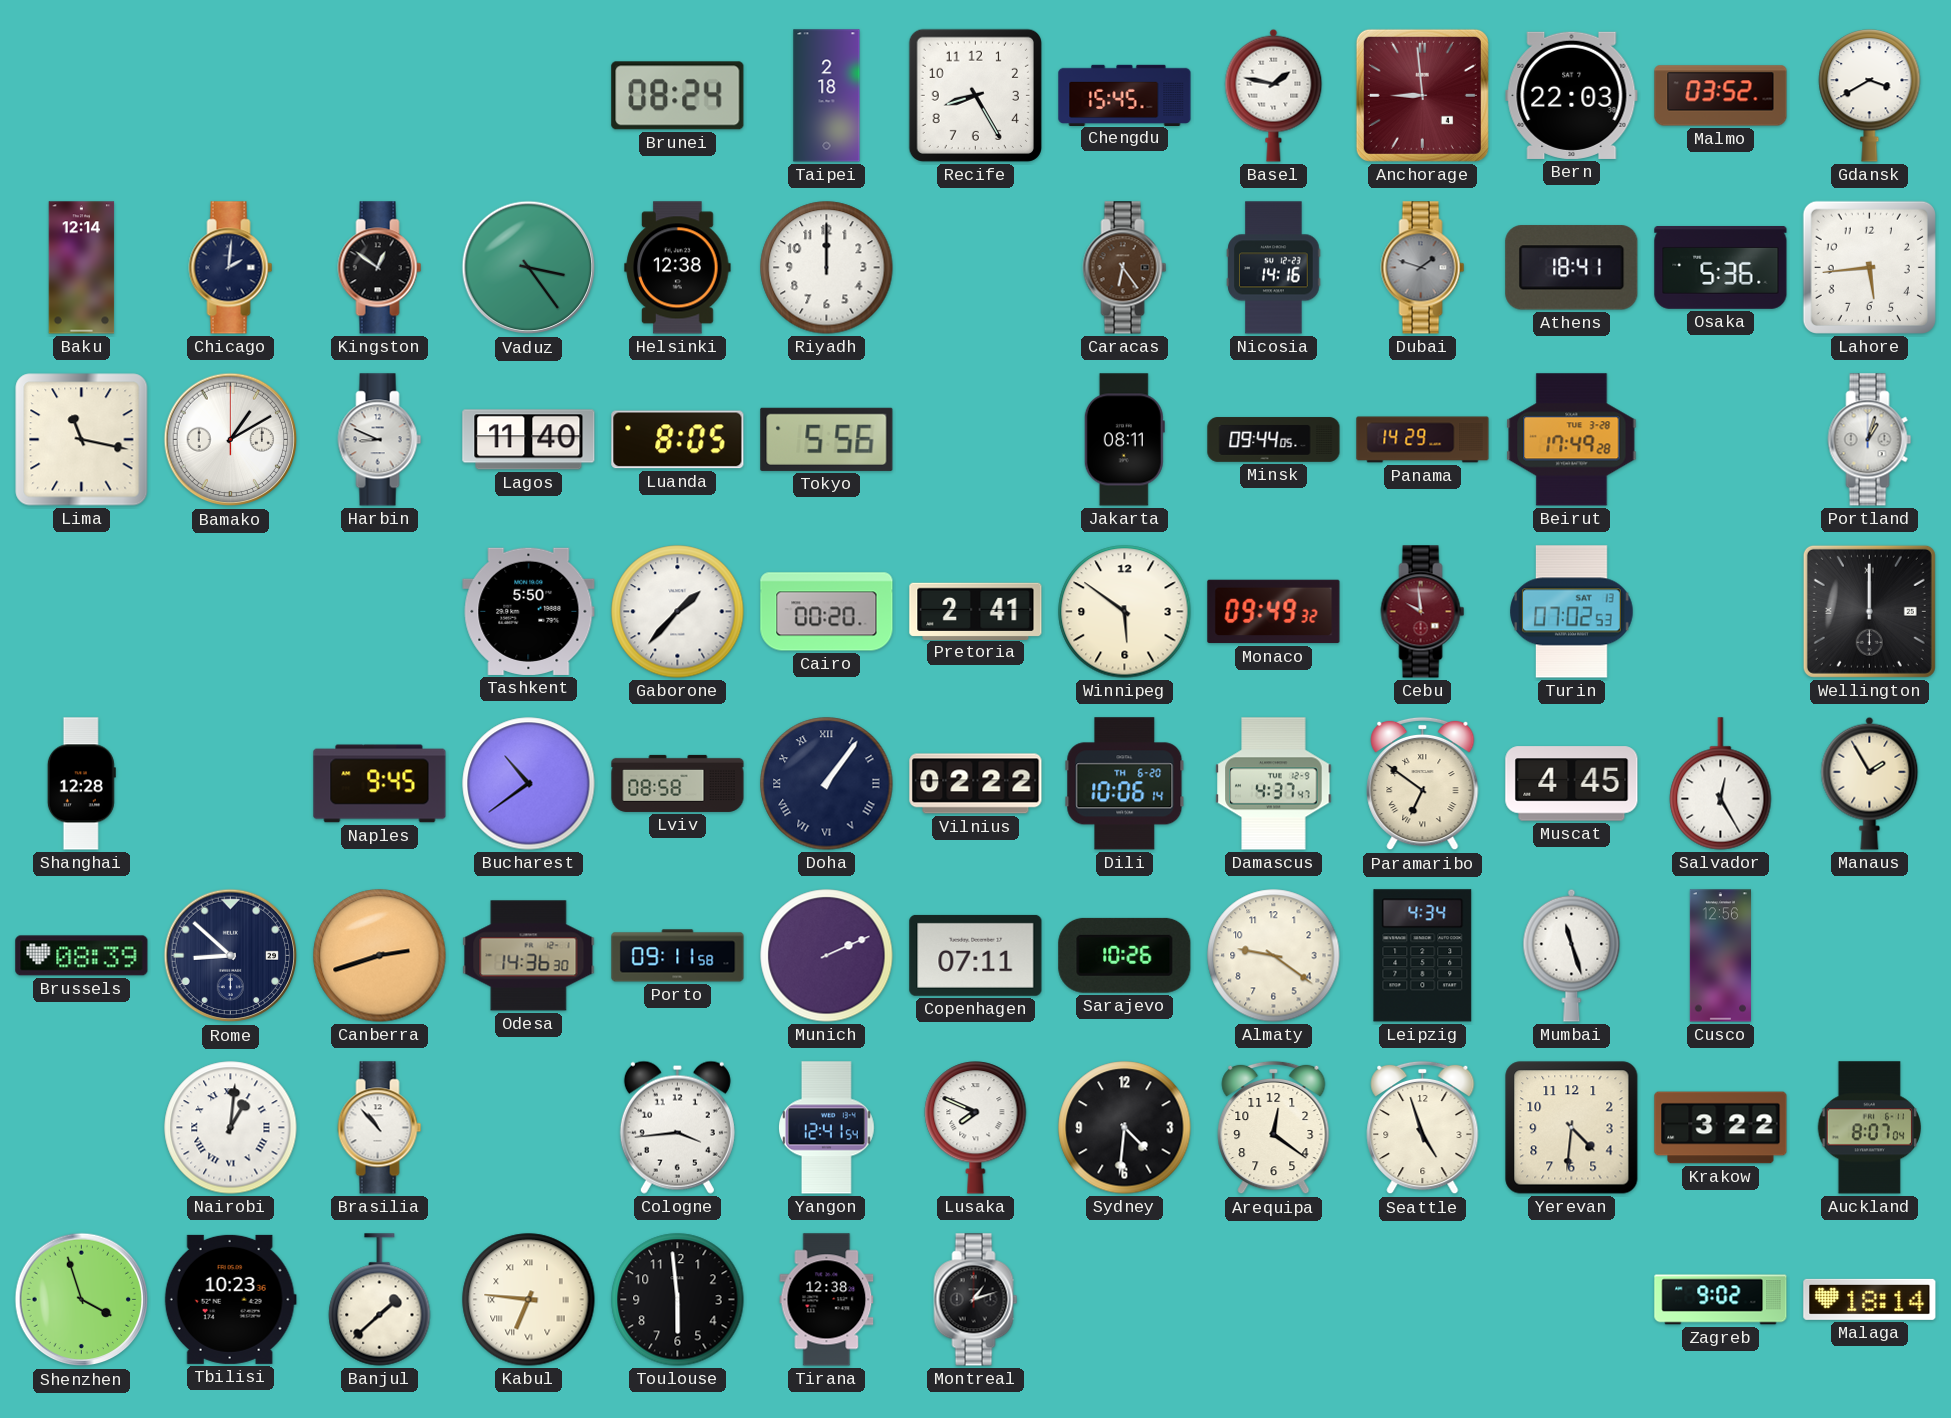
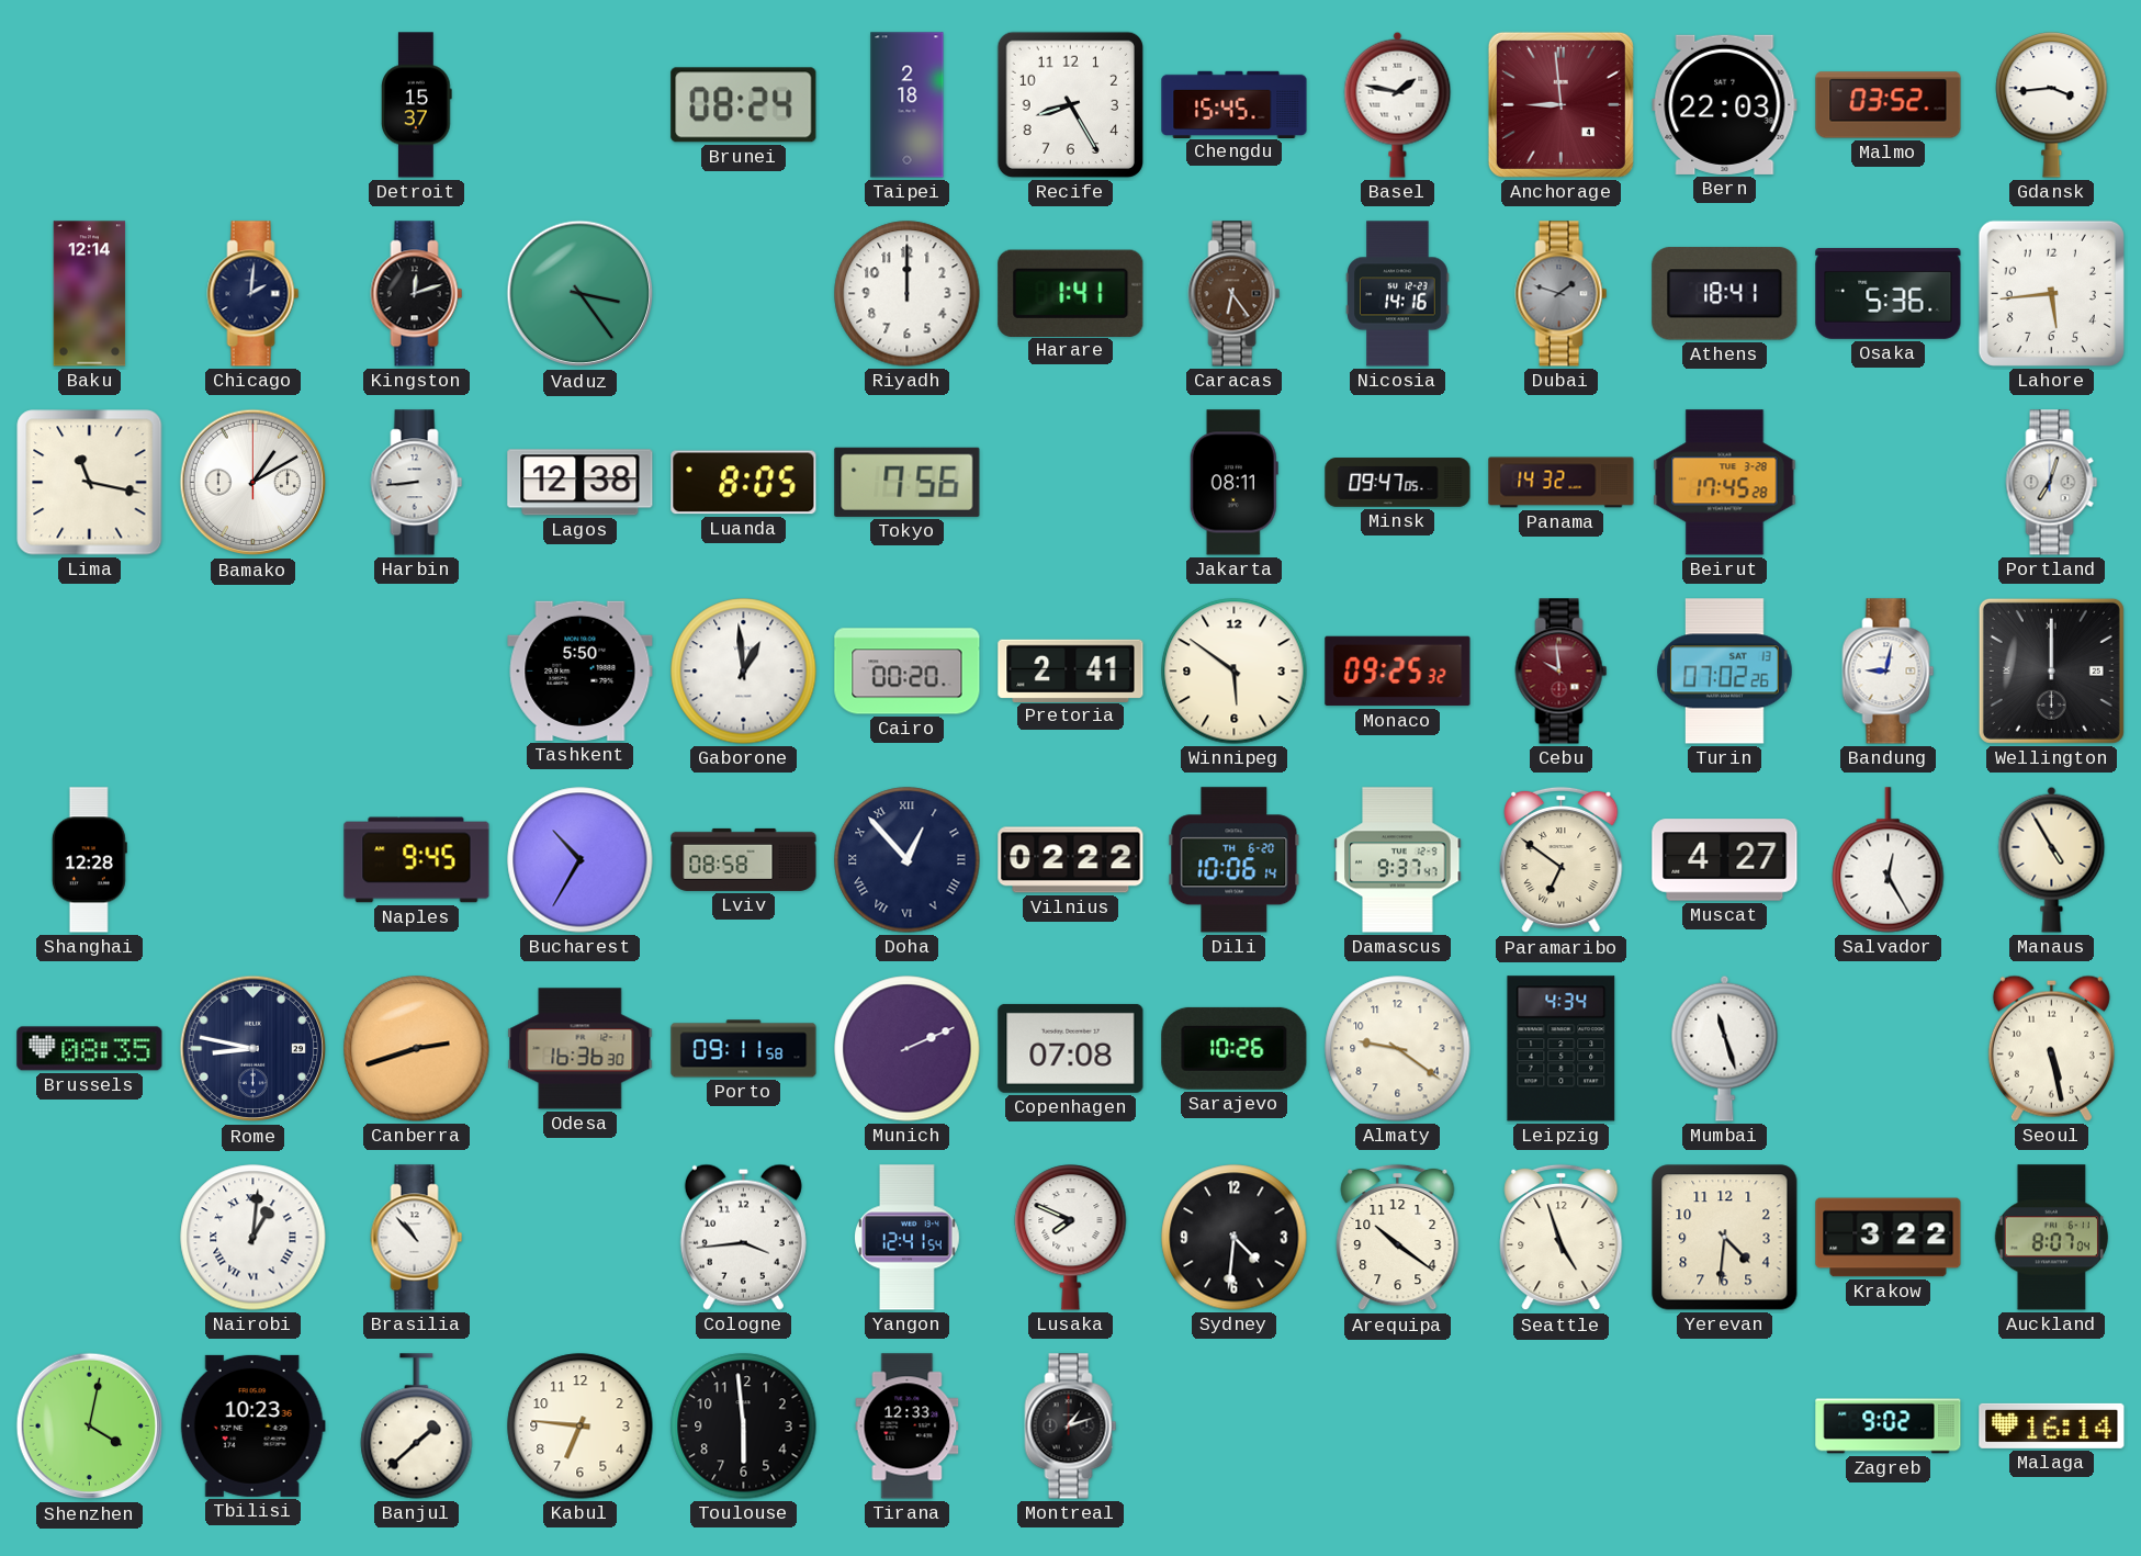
Detroit: none -> 15:37
Gdansk: 3:40 -> 3:44
Kingston: 12:51 -> 12:12
Helsinki: 12:38 -> none
Harare: none -> 1:41
Harbin: 8:49 -> 8:44
Lagos: 11:40 -> 12:38
Tokyo: 5:56 -> 7:56
Minsk: 09:44 -> 09:47
Panama: 14:29 -> 14:32
Beirut: 17:49 -> 17:45
Portland: 1:03 -> 7:03
Gaborone: 1:37 -> 12:59
Monaco: 09:49 -> 09:25
Turin: 07:02:53 -> 07:02:26
Bandung: none -> 9:02
Bucharest: 10:39 -> 10:35
Doha: 1:06 -> 12:53
Damascus: 4:37 -> 9:37
Muscat: 4:45 -> 4:27
Manaus: 1:55 -> 4:55
Brussels: 08:39 -> 08:35
Rome: 8:52 -> 8:47
Odesa: 14:36 -> 16:36
Copenhagen: 07:11 -> 07:08
Cusco: 12:56 -> none
Seoul: none -> 5:28
Arequipa: 12:21 -> 10:21
Shenzhen: 3:57 -> 4:02
Kabul numerals: Roman -> Arabic
Tirana: 12:38 -> 12:33
Malaga: 18:14 -> 16:14
